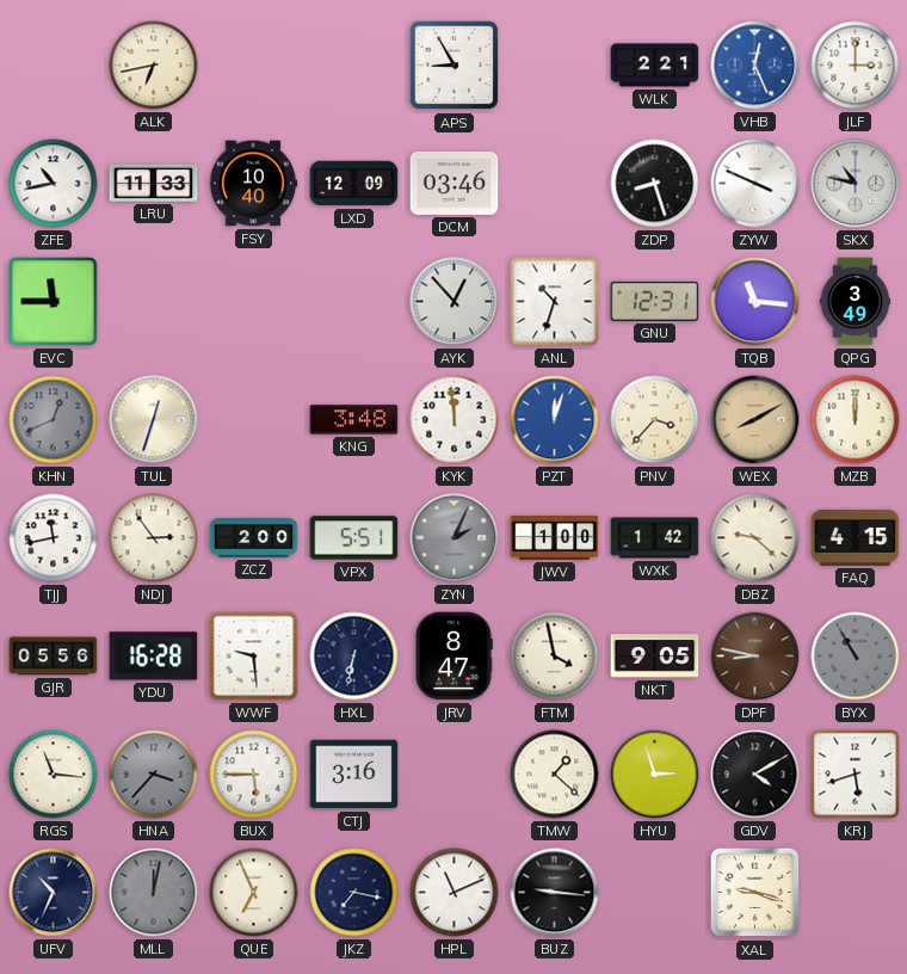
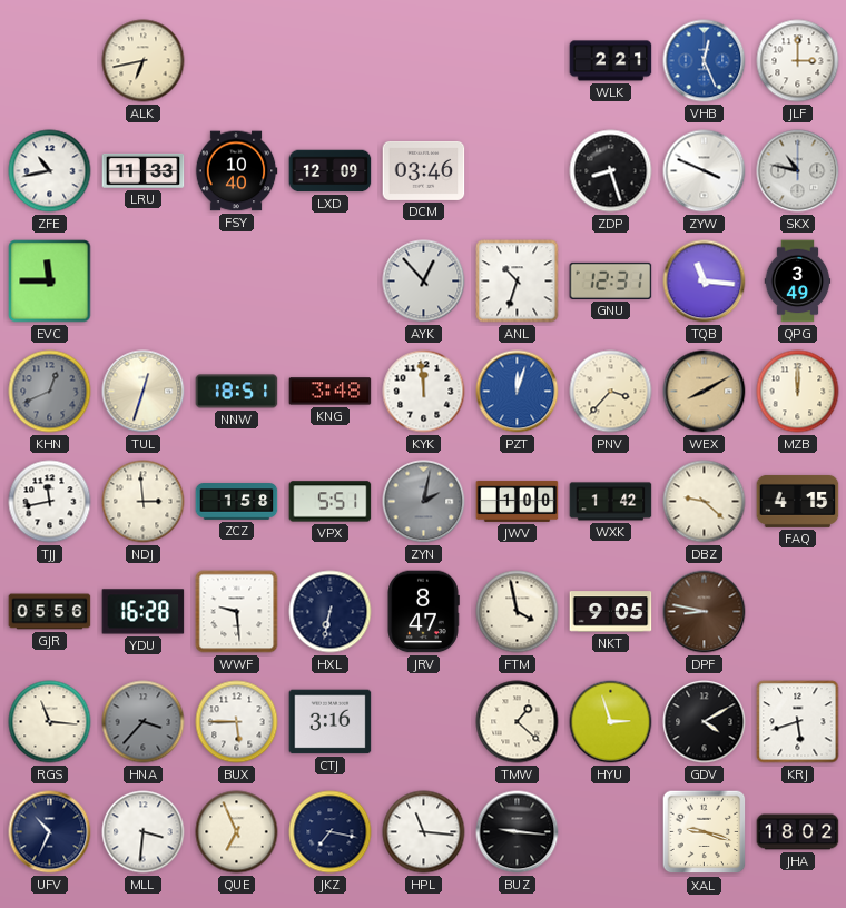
APS: 8:55 -> none
NNW: none -> 18:51
NDJ: 2:54 -> 2:59
ZCZ: 2:00 -> 1:58
ZYN: 2:04 -> 2:02
BYX: 10:55 -> none
MLL: 12:02 -> 3:31
MLL dial: grey -> white
HPL: 11:11 -> 11:16
JHA: none -> 18:02
